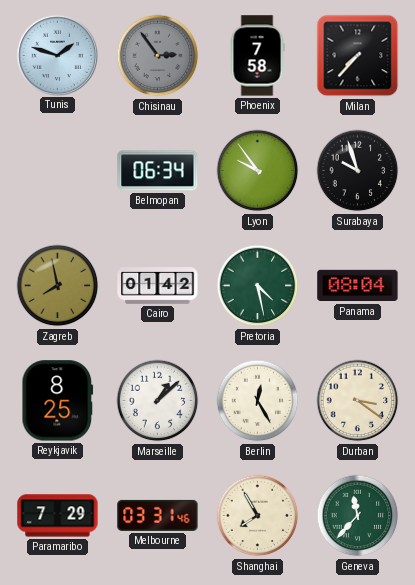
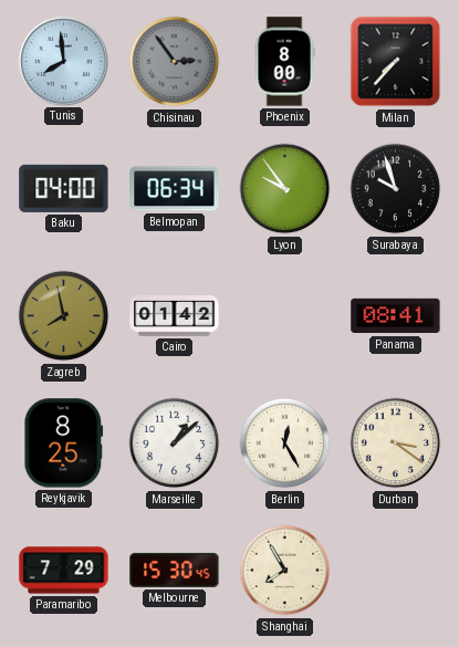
Tunis: 1:48 -> 7:59
Phoenix: 7:58 -> 8:00
Baku: none -> 04:00
Pretoria: 4:28 -> none
Panama: 08:04 -> 08:41
Melbourne: 03:31 -> 15:30
Geneva: 11:37 -> none
